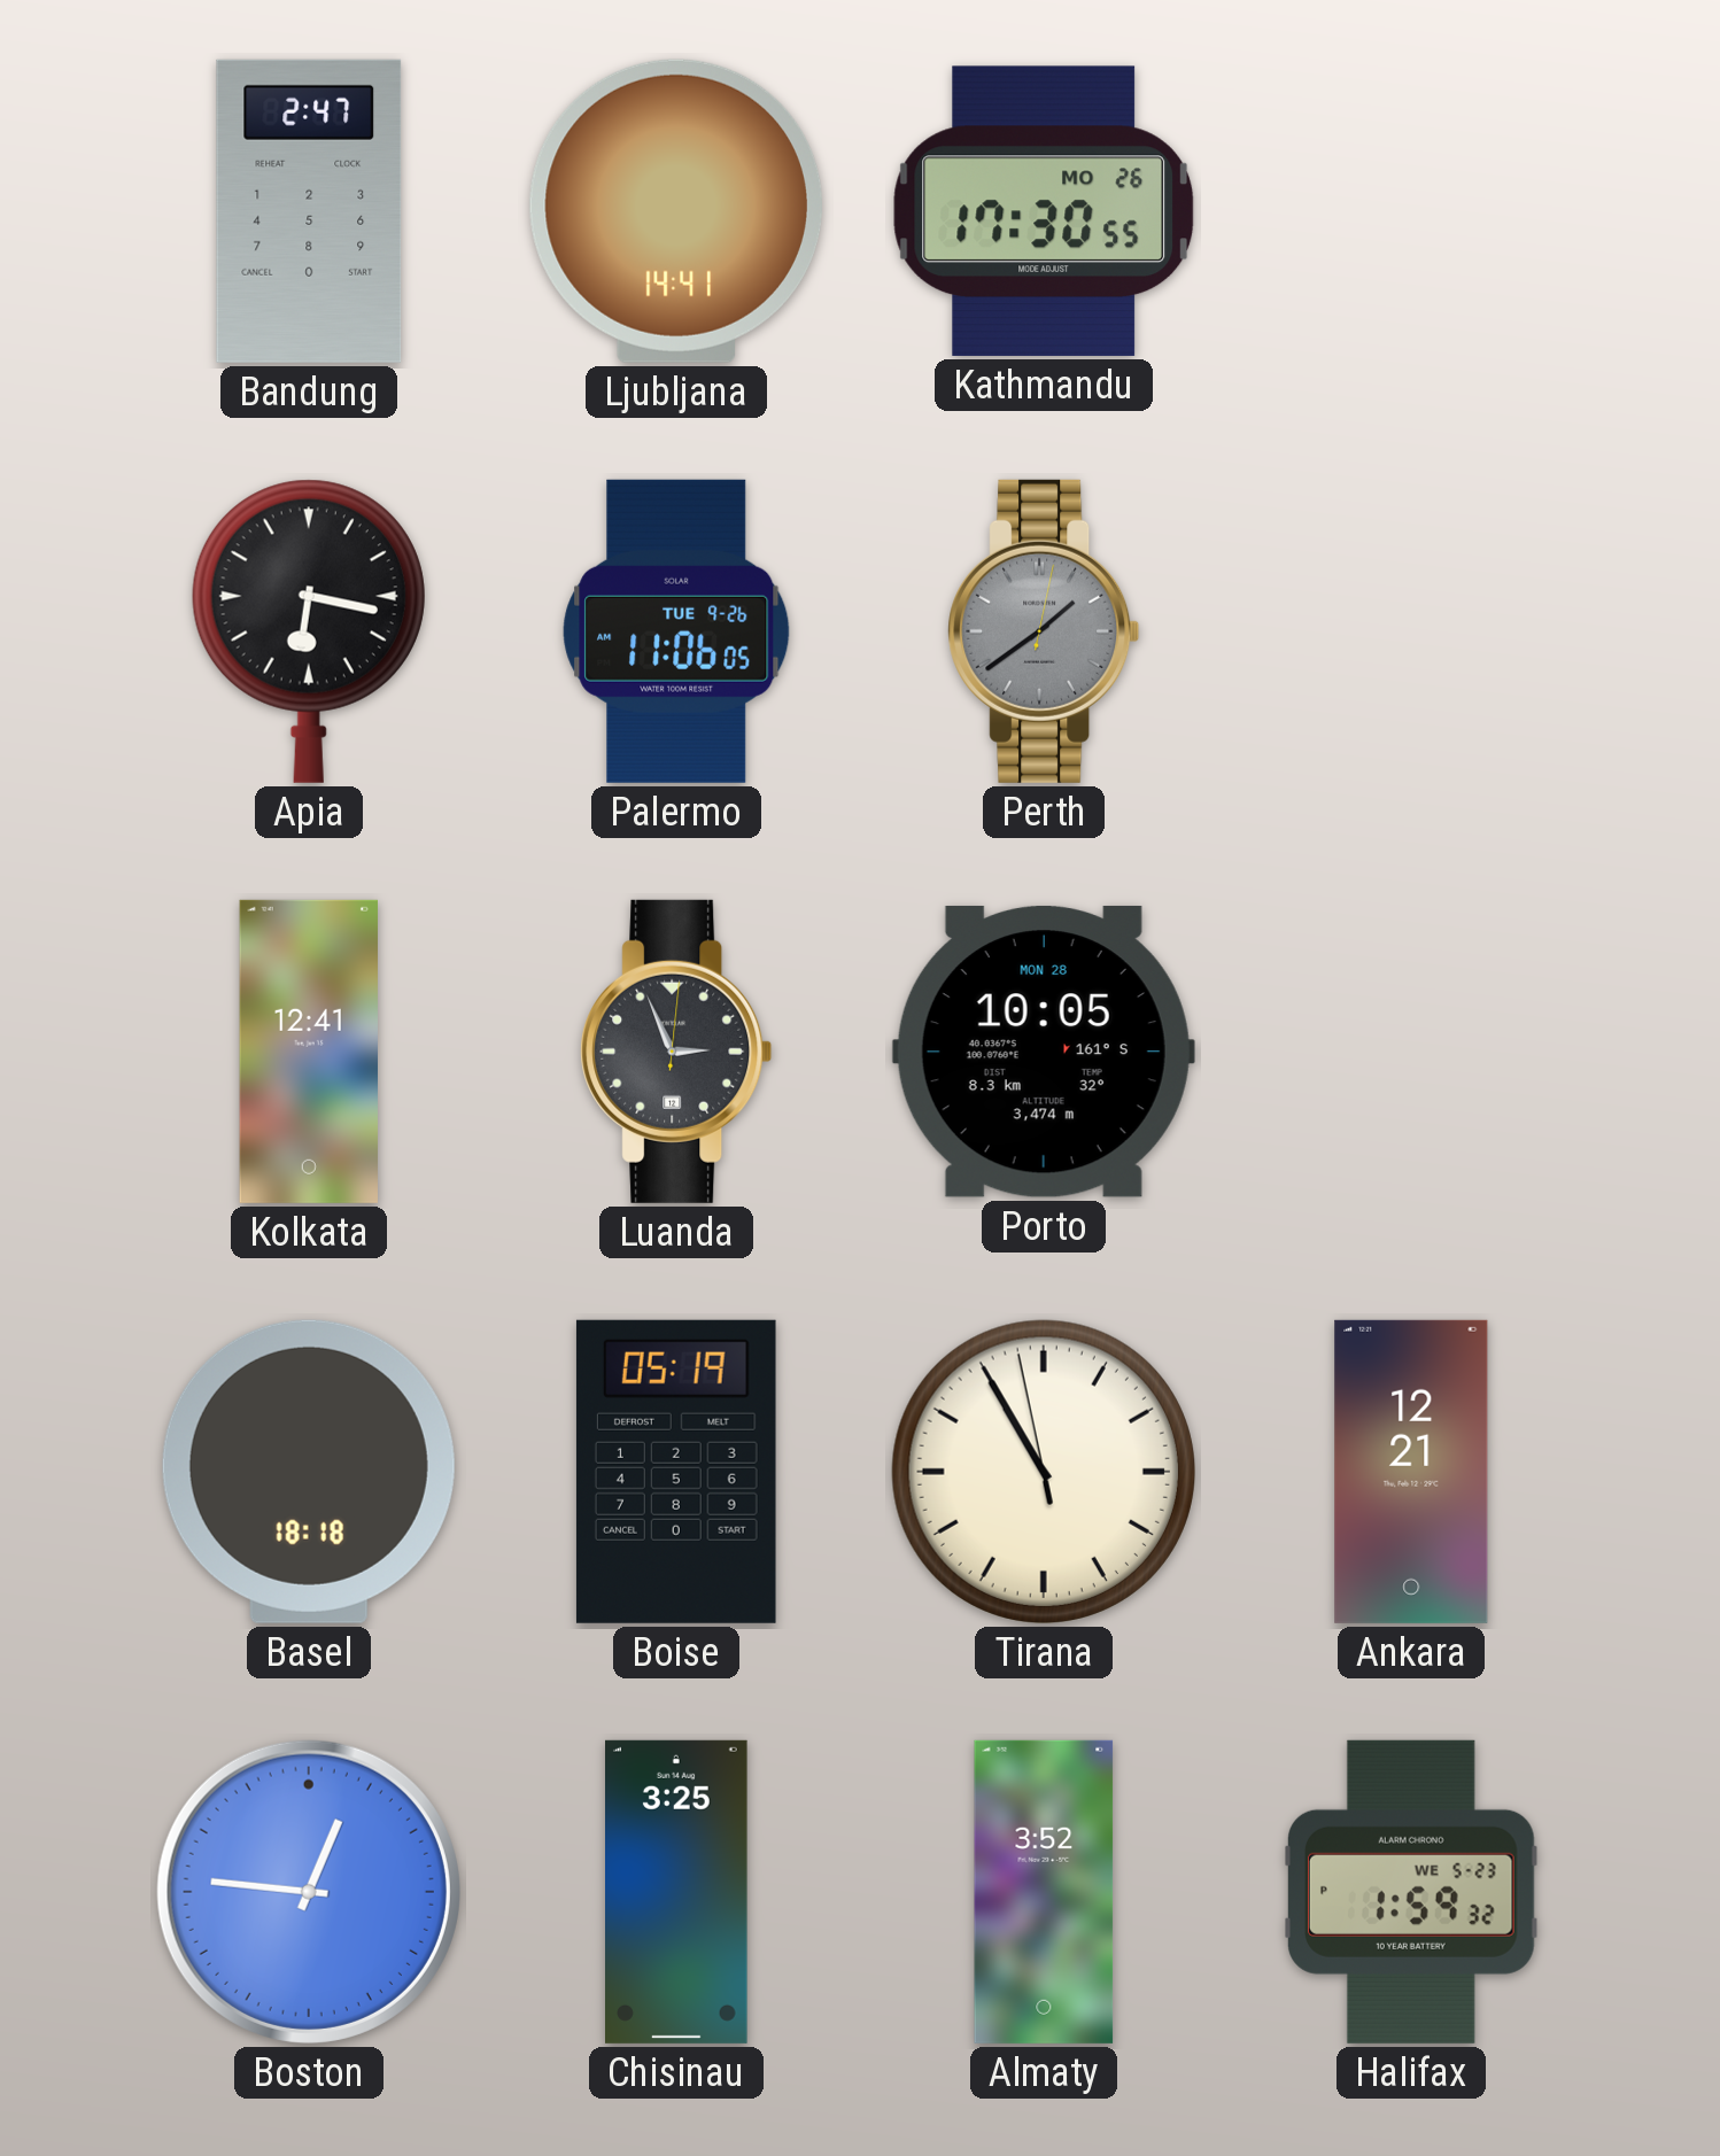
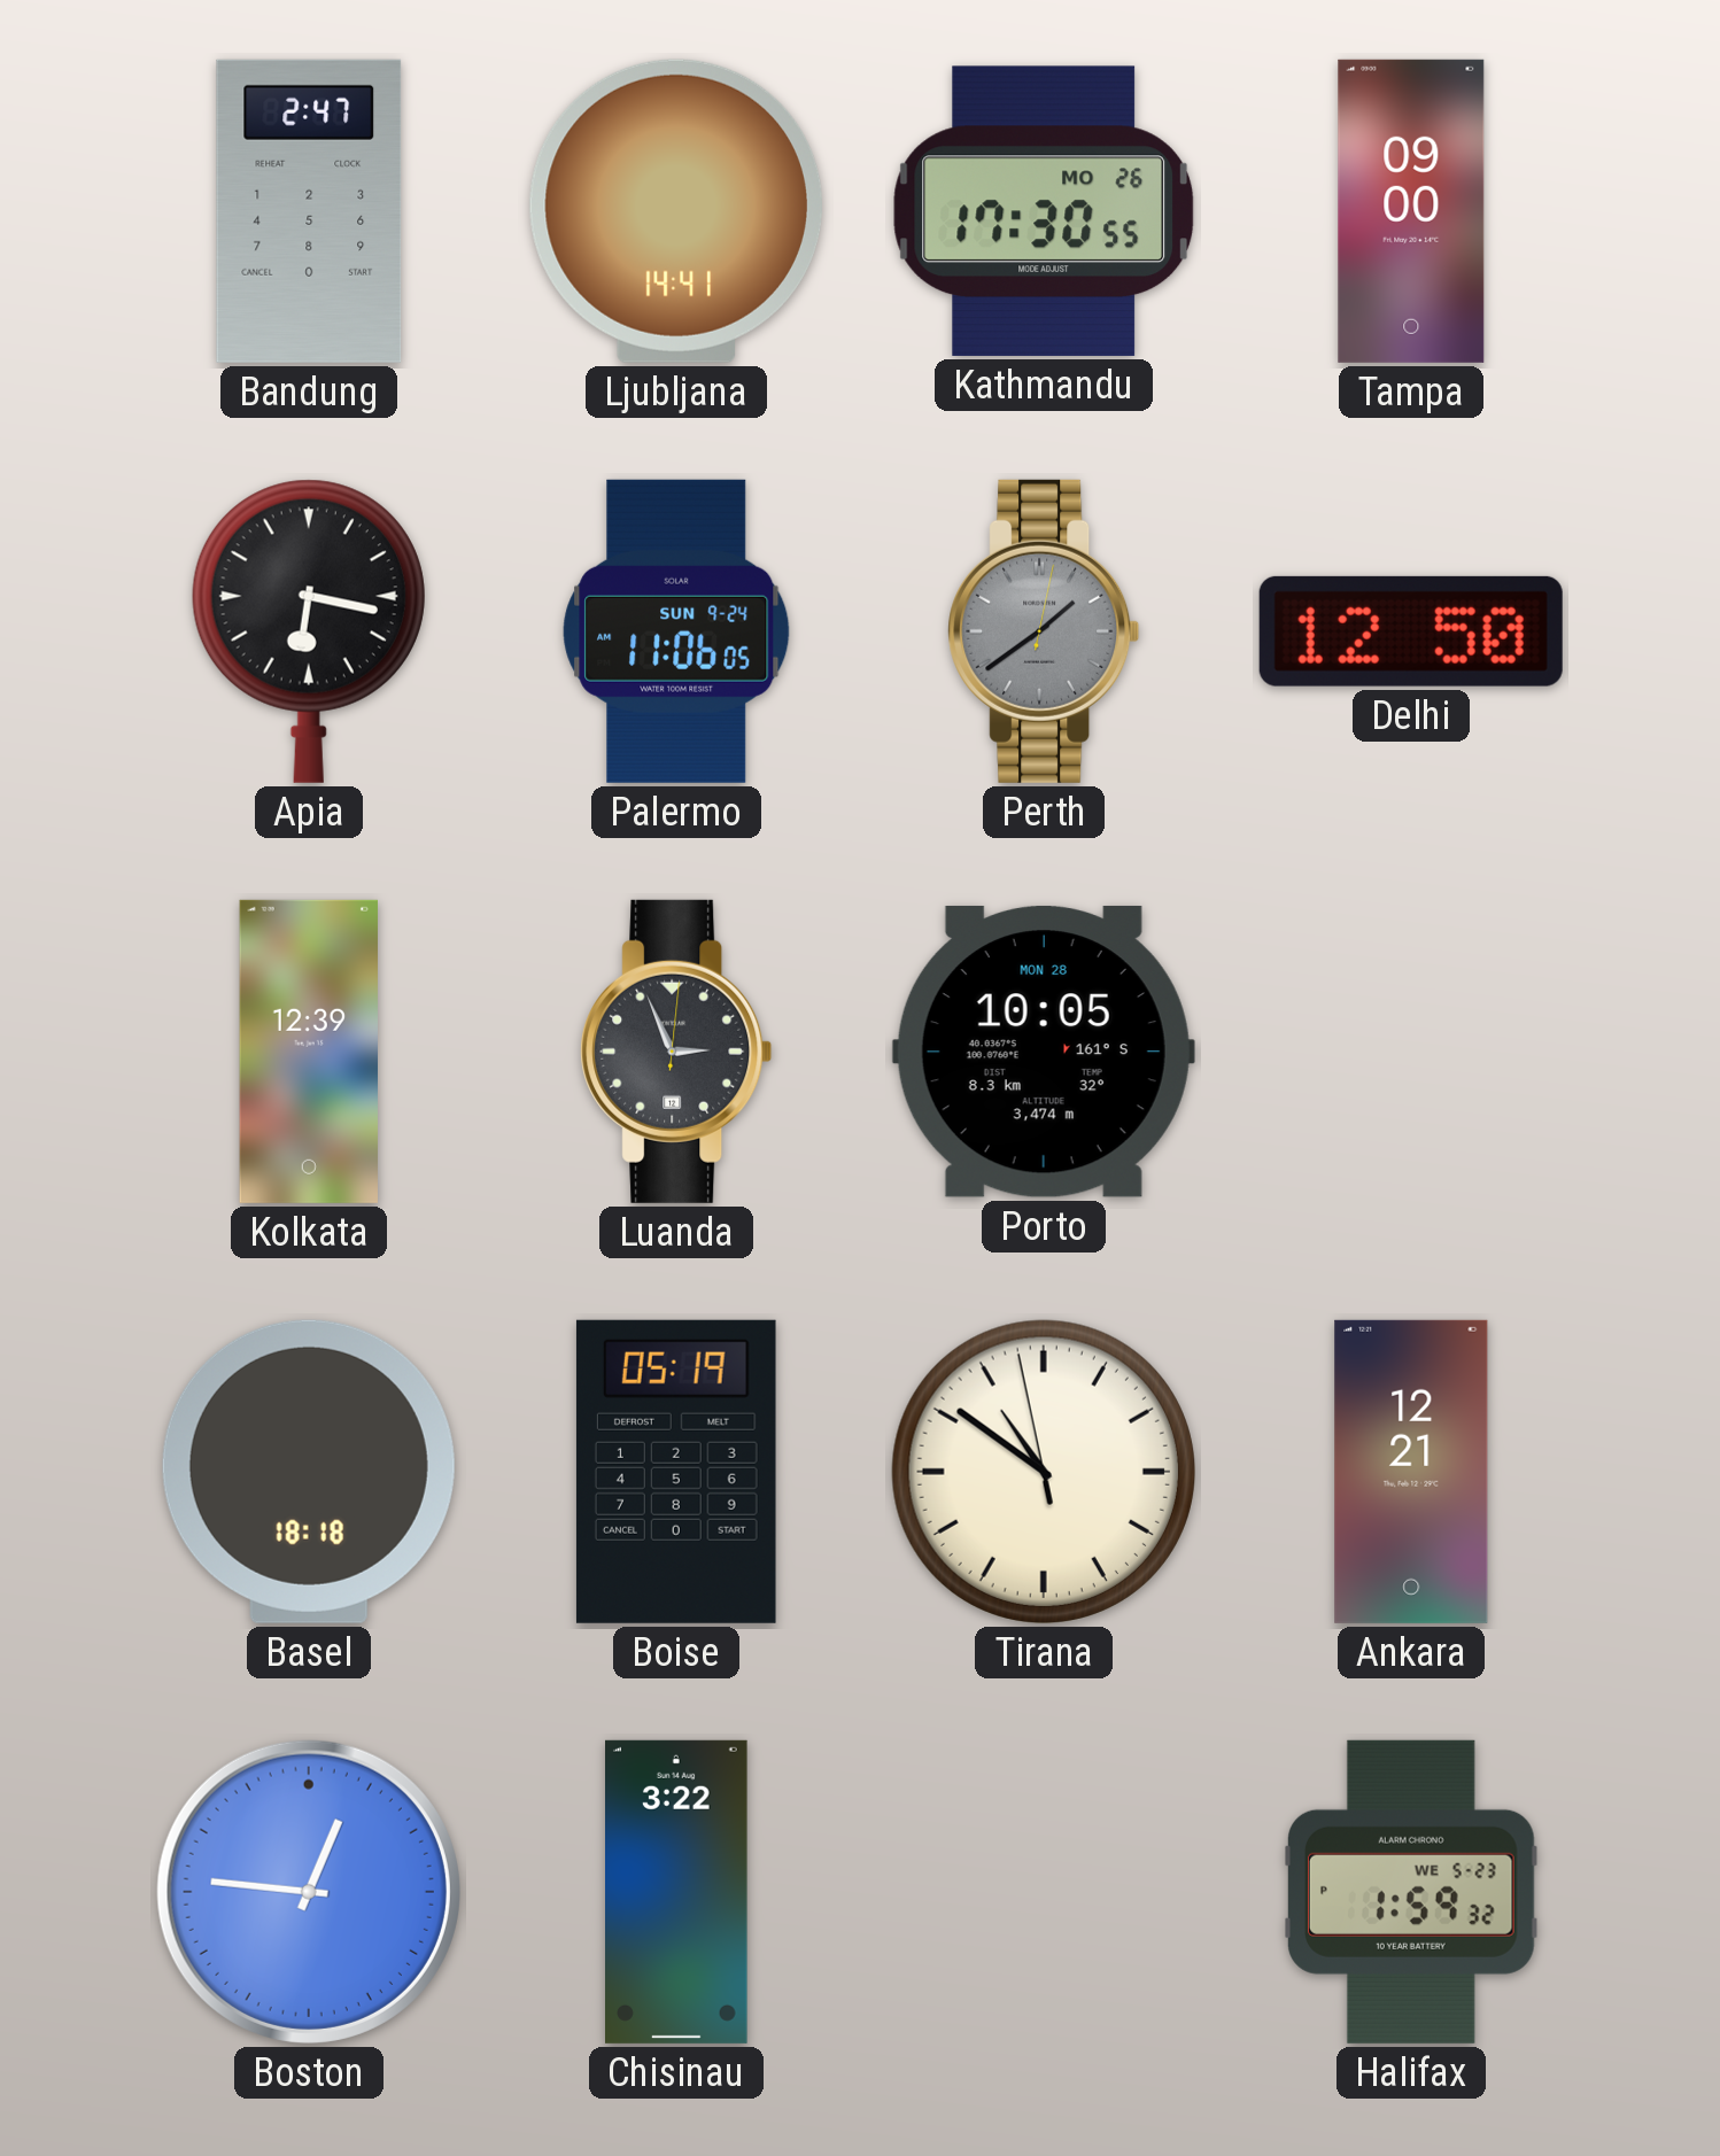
Tampa: none -> 09:00
Palermo date: TUE 9-26 -> SUN 9-24
Delhi: none -> 12:50
Kolkata: 12:41 -> 12:39
Tirana: 10:54 -> 10:50
Chisinau: 3:25 -> 3:22
Almaty: 3:52 -> none
